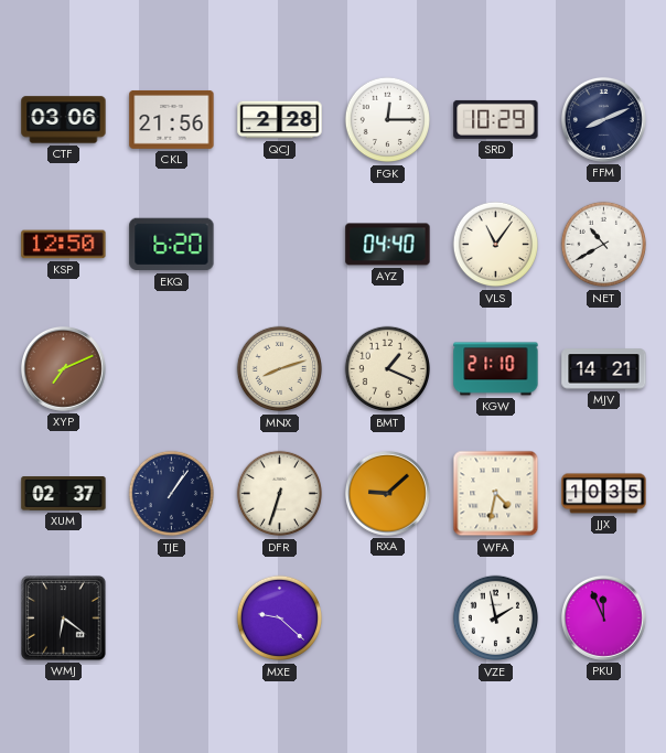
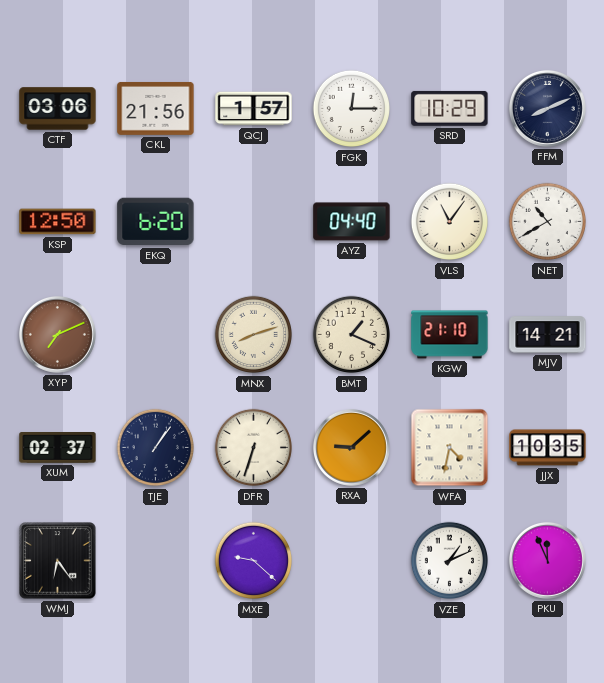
QCJ: 2:28 -> 1:57
WMJ: 6:21 -> 6:24
VZE: 1:58 -> 1:11
